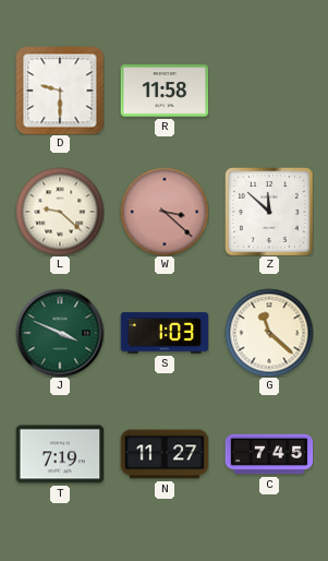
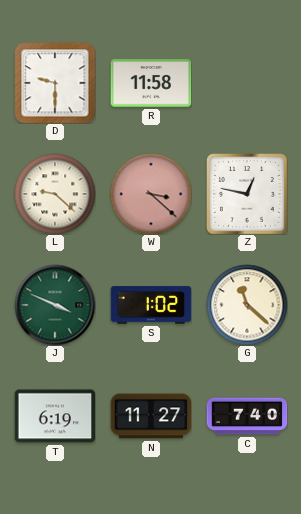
Z: 11:52 -> 12:47
S: 1:03 -> 1:02
T: 7:19 -> 6:19
C: 7:45 -> 7:40
